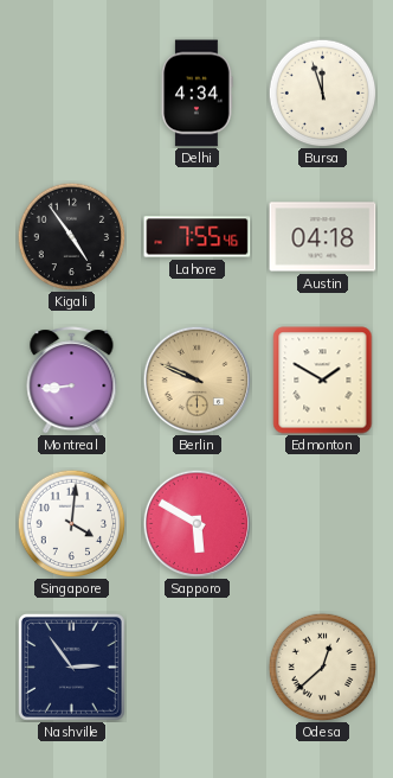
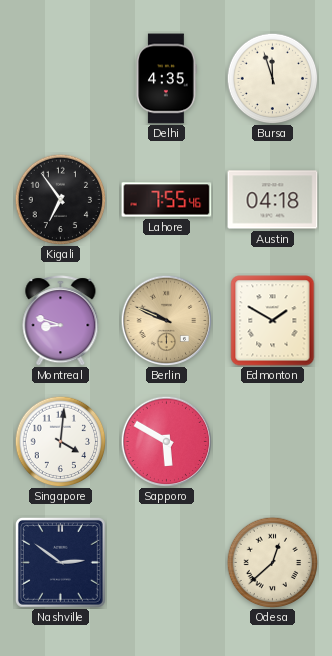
Delhi: 4:34 -> 4:35
Kigali: 4:54 -> 6:54
Montreal: 8:44 -> 8:48
Nashville: 2:54 -> 2:51
